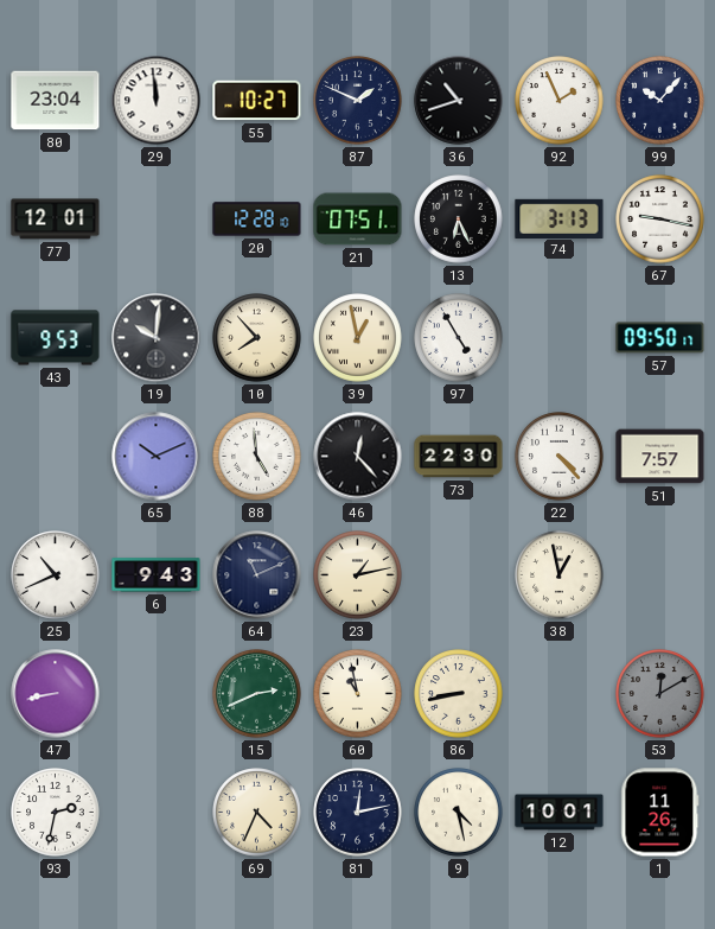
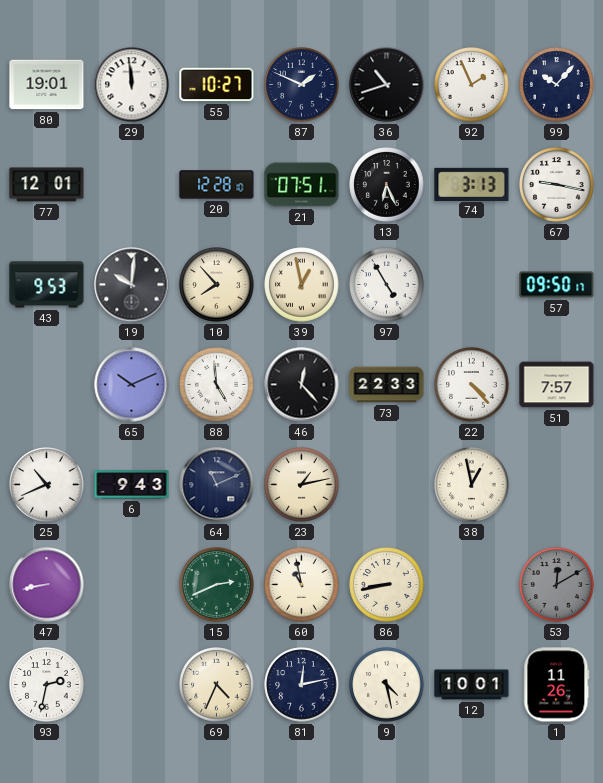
80: 23:04 -> 19:01
73: 22:30 -> 22:33
